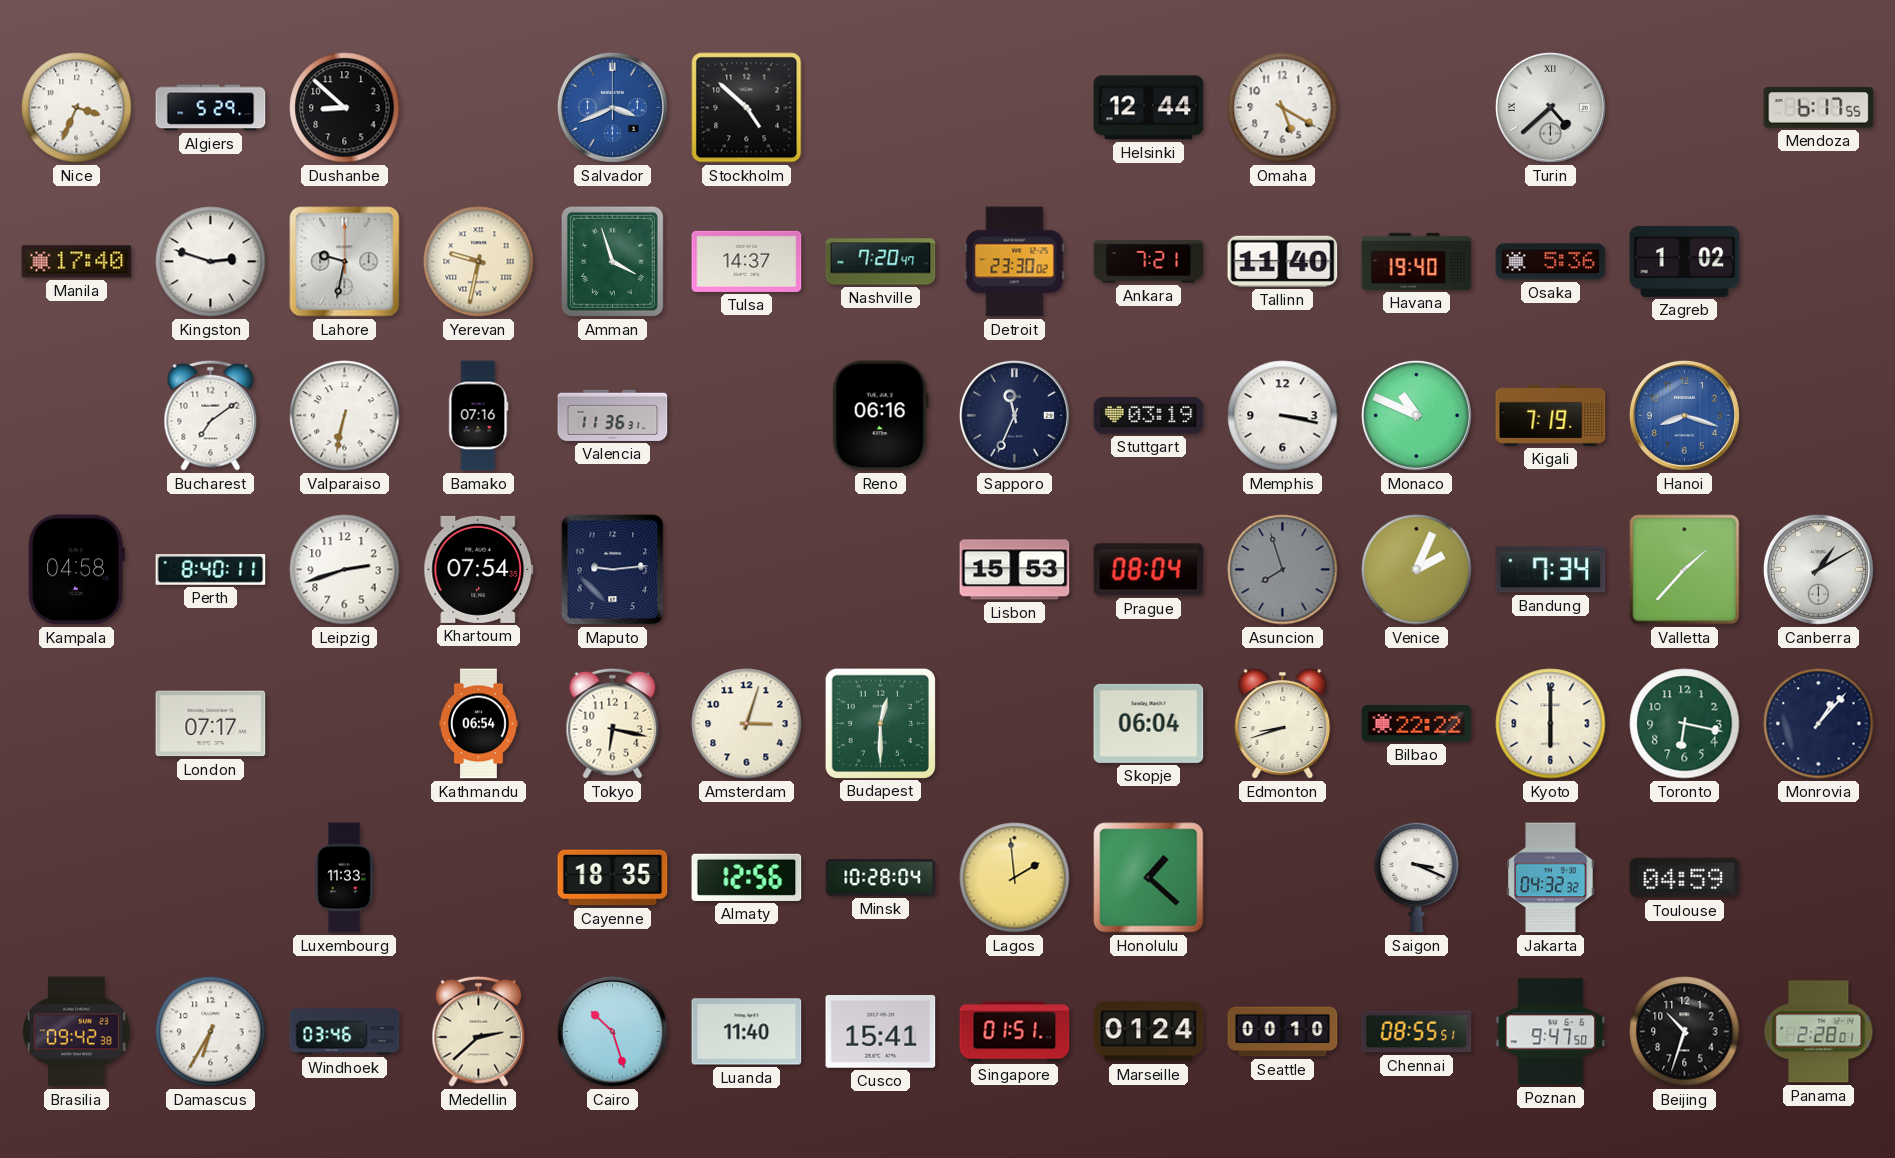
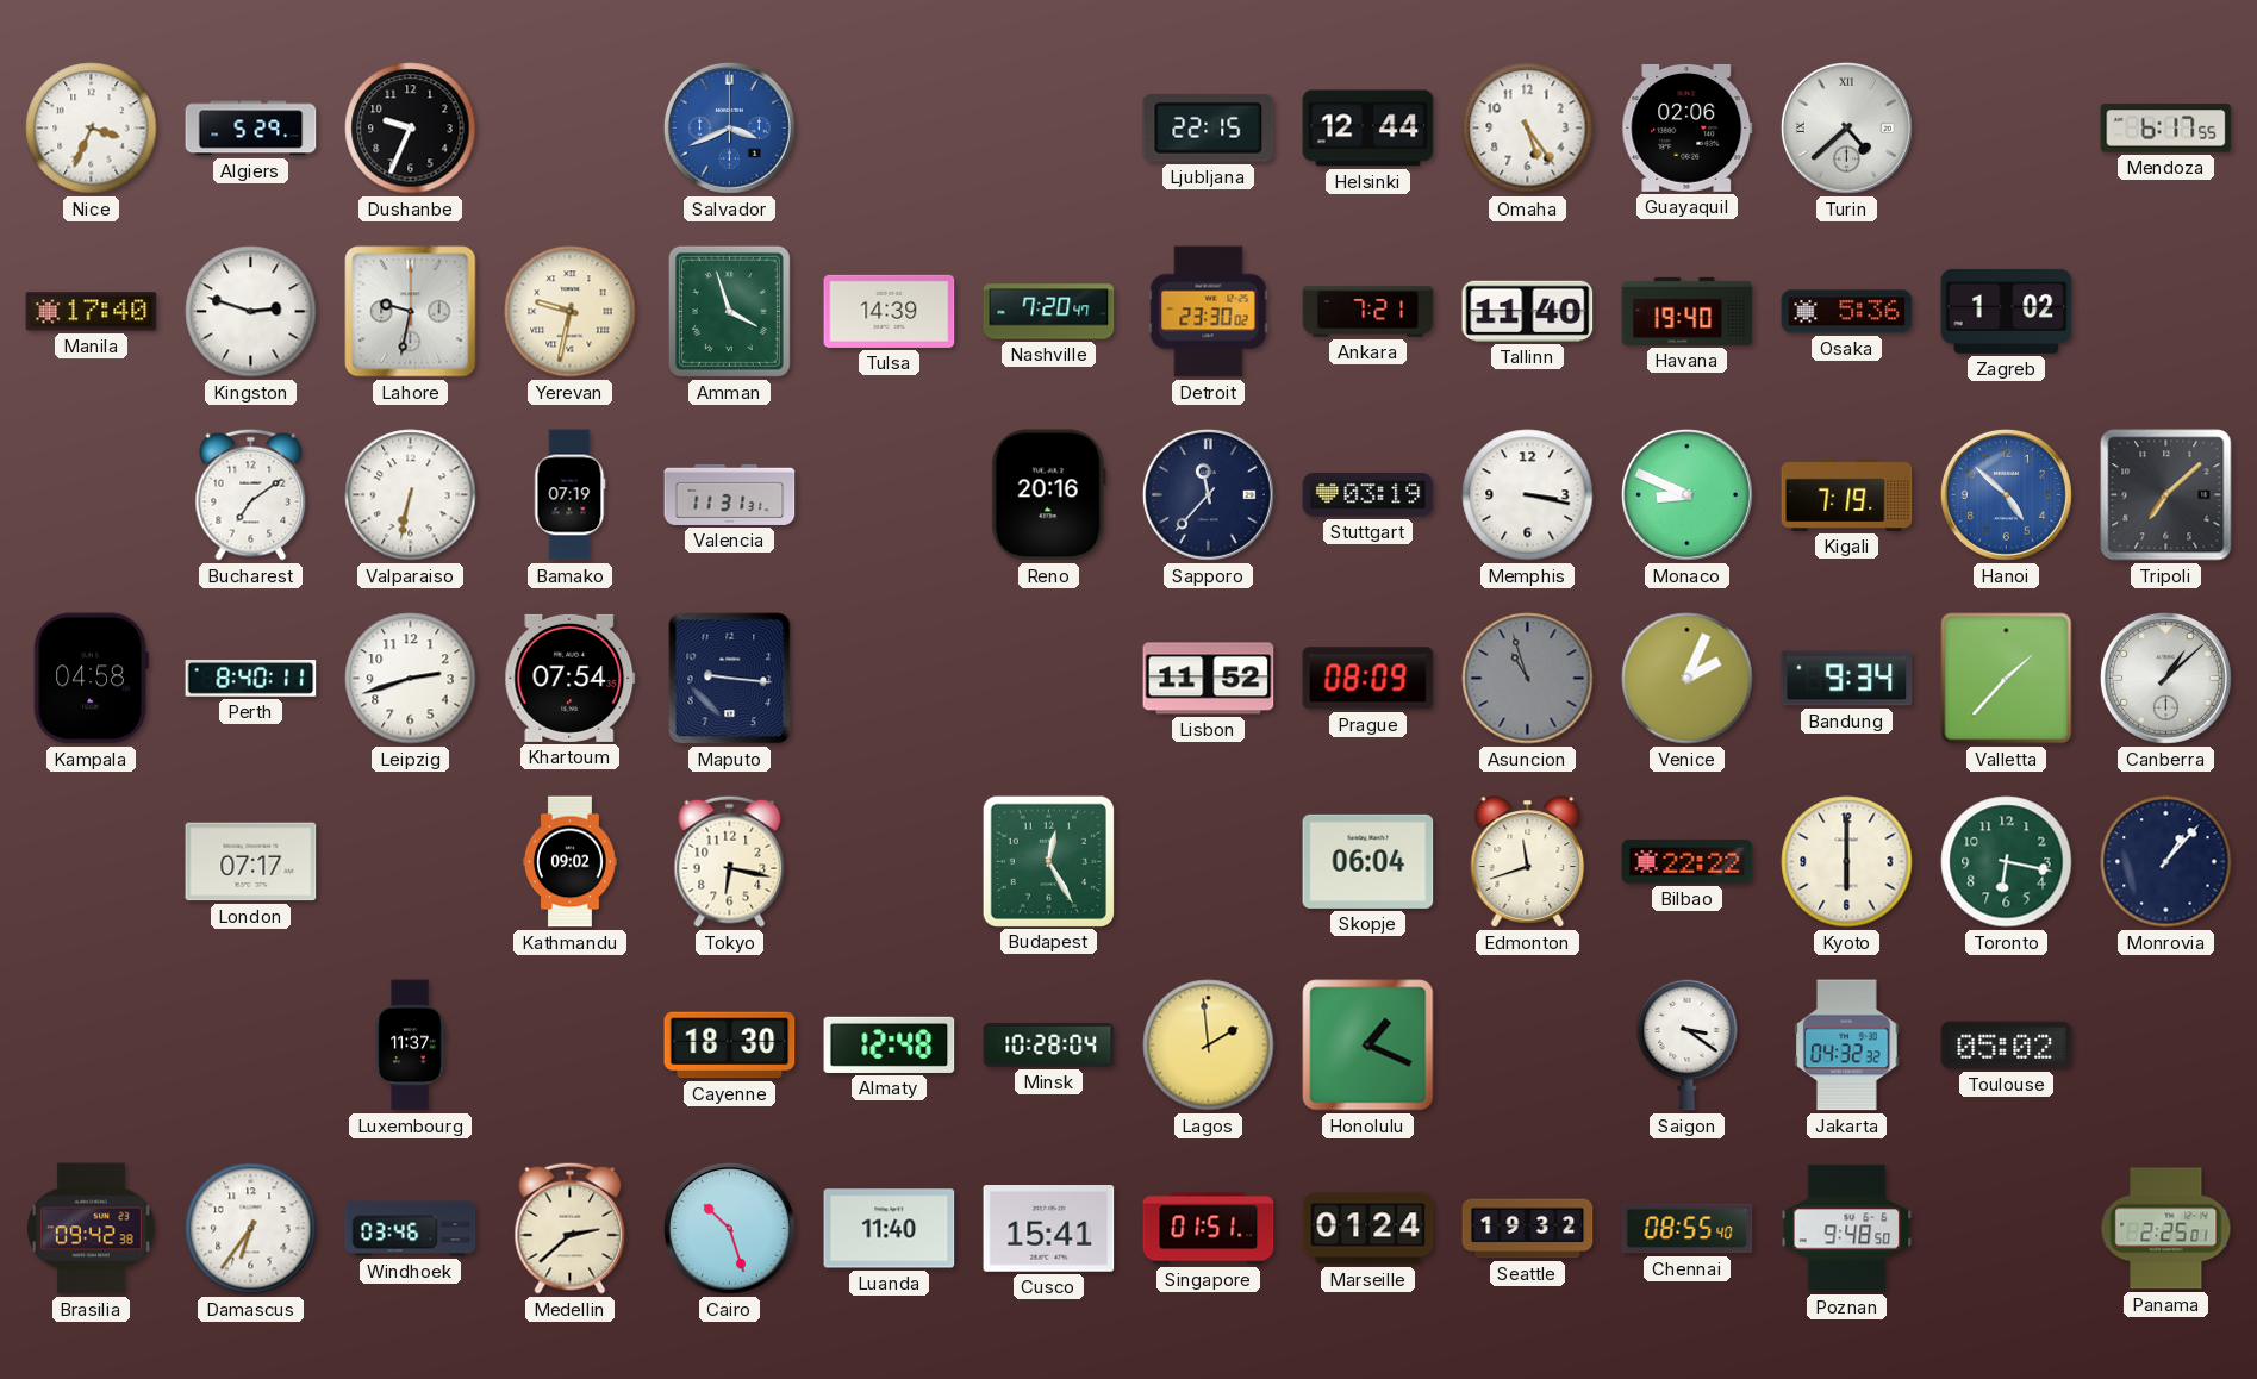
Dushanbe: 8:52 -> 9:34
Stockholm: 4:52 -> none
Ljubljana: none -> 22:15
Omaha: 5:20 -> 5:24
Guayaquil: none -> 02:06
Tulsa: 14:37 -> 14:39
Bamako: 07:16 -> 07:19
Valencia: 11:36 -> 11:31
Reno: 06:16 -> 20:16
Sapporo: 11:34 -> 11:37
Monaco: 10:49 -> 8:49
Hanoi: 8:18 -> 4:52
Tripoli: none -> 7:08
Maputo: 9:14 -> 9:16
Lisbon: 15:53 -> 11:52
Prague: 08:04 -> 08:09
Asuncion: 7:57 -> 10:57
Bandung: 7:34 -> 9:34
Canberra: 1:10 -> 1:08
Kathmandu: 06:54 -> 09:02
Amsterdam: 3:03 -> none
Budapest: 12:30 -> 12:25
Edmonton: 8:42 -> 11:42
Luxembourg: 11:33 -> 11:37
Cayenne: 18:35 -> 18:30
Almaty: 12:56 -> 12:48
Honolulu: 1:22 -> 1:19
Saigon: 3:19 -> 3:21
Toulouse: 04:59 -> 05:02
Damascus: 6:35 -> 6:36
Seattle: 00:10 -> 19:32
Chennai: 08:55:51 -> 08:55:40
Poznan: 9:47 -> 9:48
Beijing: 10:33 -> none
Panama: 2:28 -> 2:25
